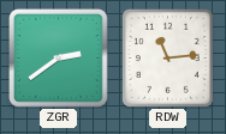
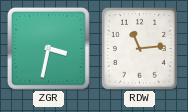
ZGR: 2:39 -> 3:32
